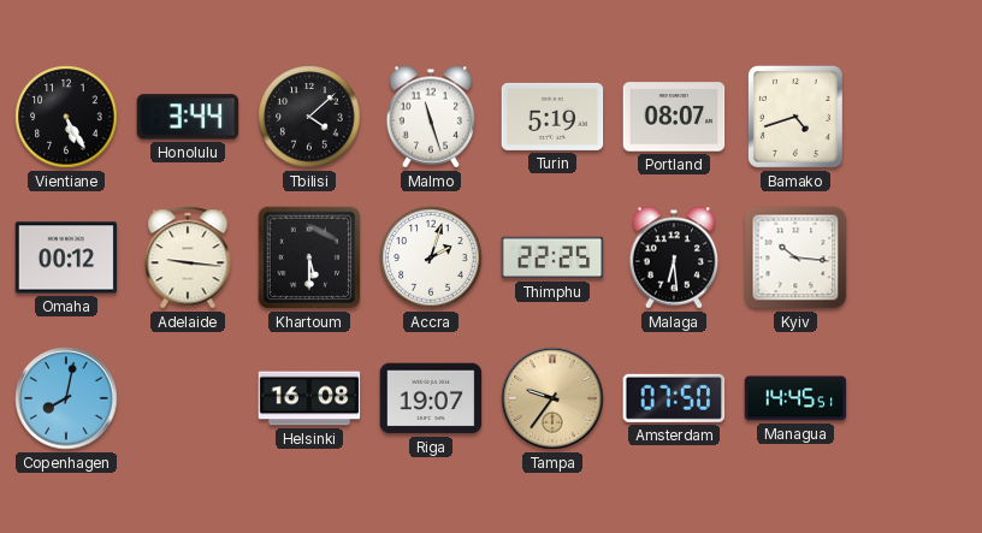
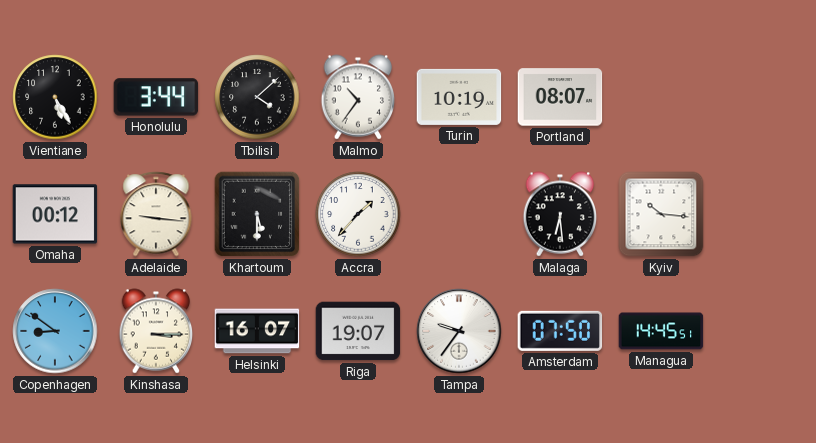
Malmo: 11:27 -> 10:36
Turin: 5:19 -> 10:19
Bamako: 4:42 -> none
Accra: 2:03 -> 1:37
Thimphu: 22:25 -> none
Copenhagen: 8:02 -> 8:51
Kinshasa: none -> 3:15
Helsinki: 16:08 -> 16:07
Tampa dial: champagne -> white
